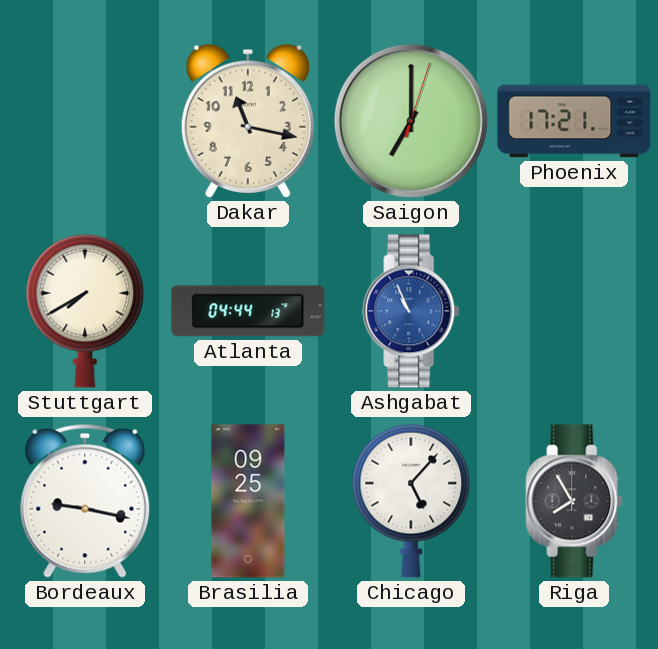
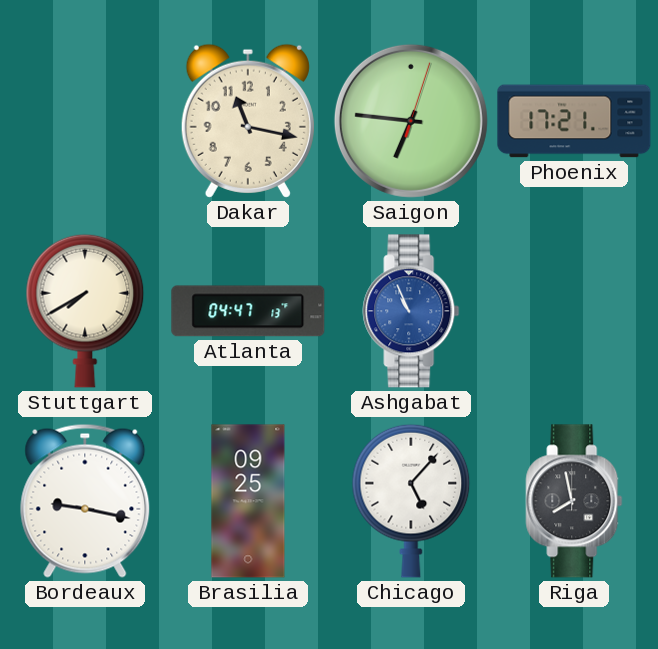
Saigon: 7:00 -> 6:46
Atlanta: 04:44 -> 04:47
Riga: 7:55 -> 7:58
